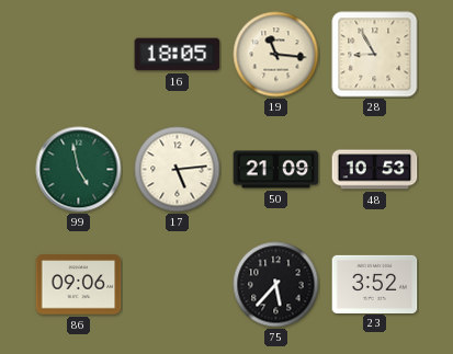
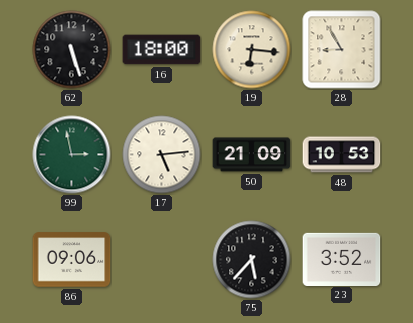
62: none -> 5:27
16: 18:05 -> 18:00
19: 11:16 -> 6:16
99: 4:58 -> 2:58
